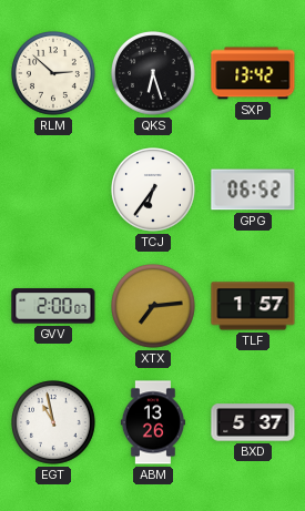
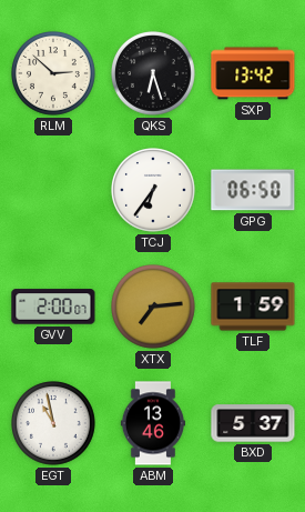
GPG: 06:52 -> 06:50
TLF: 1:57 -> 1:59
ABM: 13:26 -> 13:46
